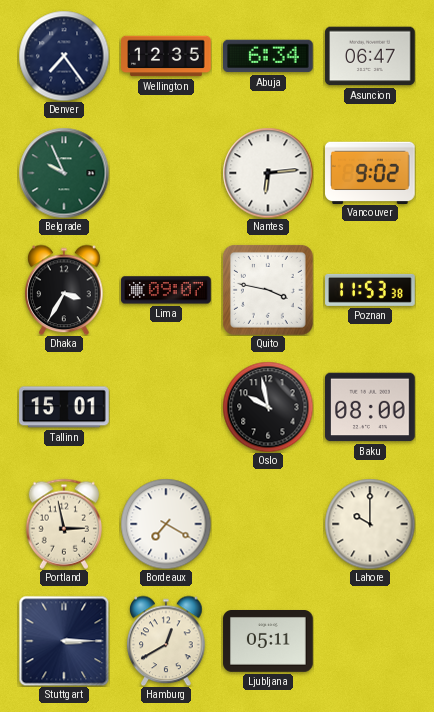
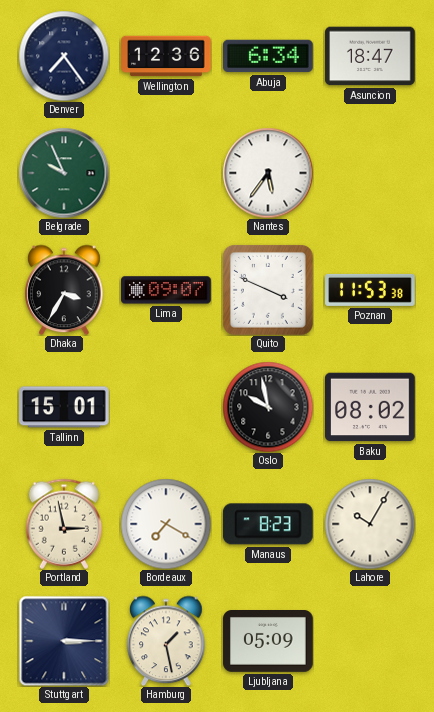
Wellington: 12:35 -> 12:36
Asuncion: 06:47 -> 18:47
Nantes: 6:14 -> 5:36
Vancouver: 9:02 -> none
Quito: 3:47 -> 3:49
Baku: 08:00 -> 08:02
Manaus: none -> 8:23
Lahore: 10:00 -> 10:05
Hamburg: 12:40 -> 1:28
Ljubljana: 05:11 -> 05:09
